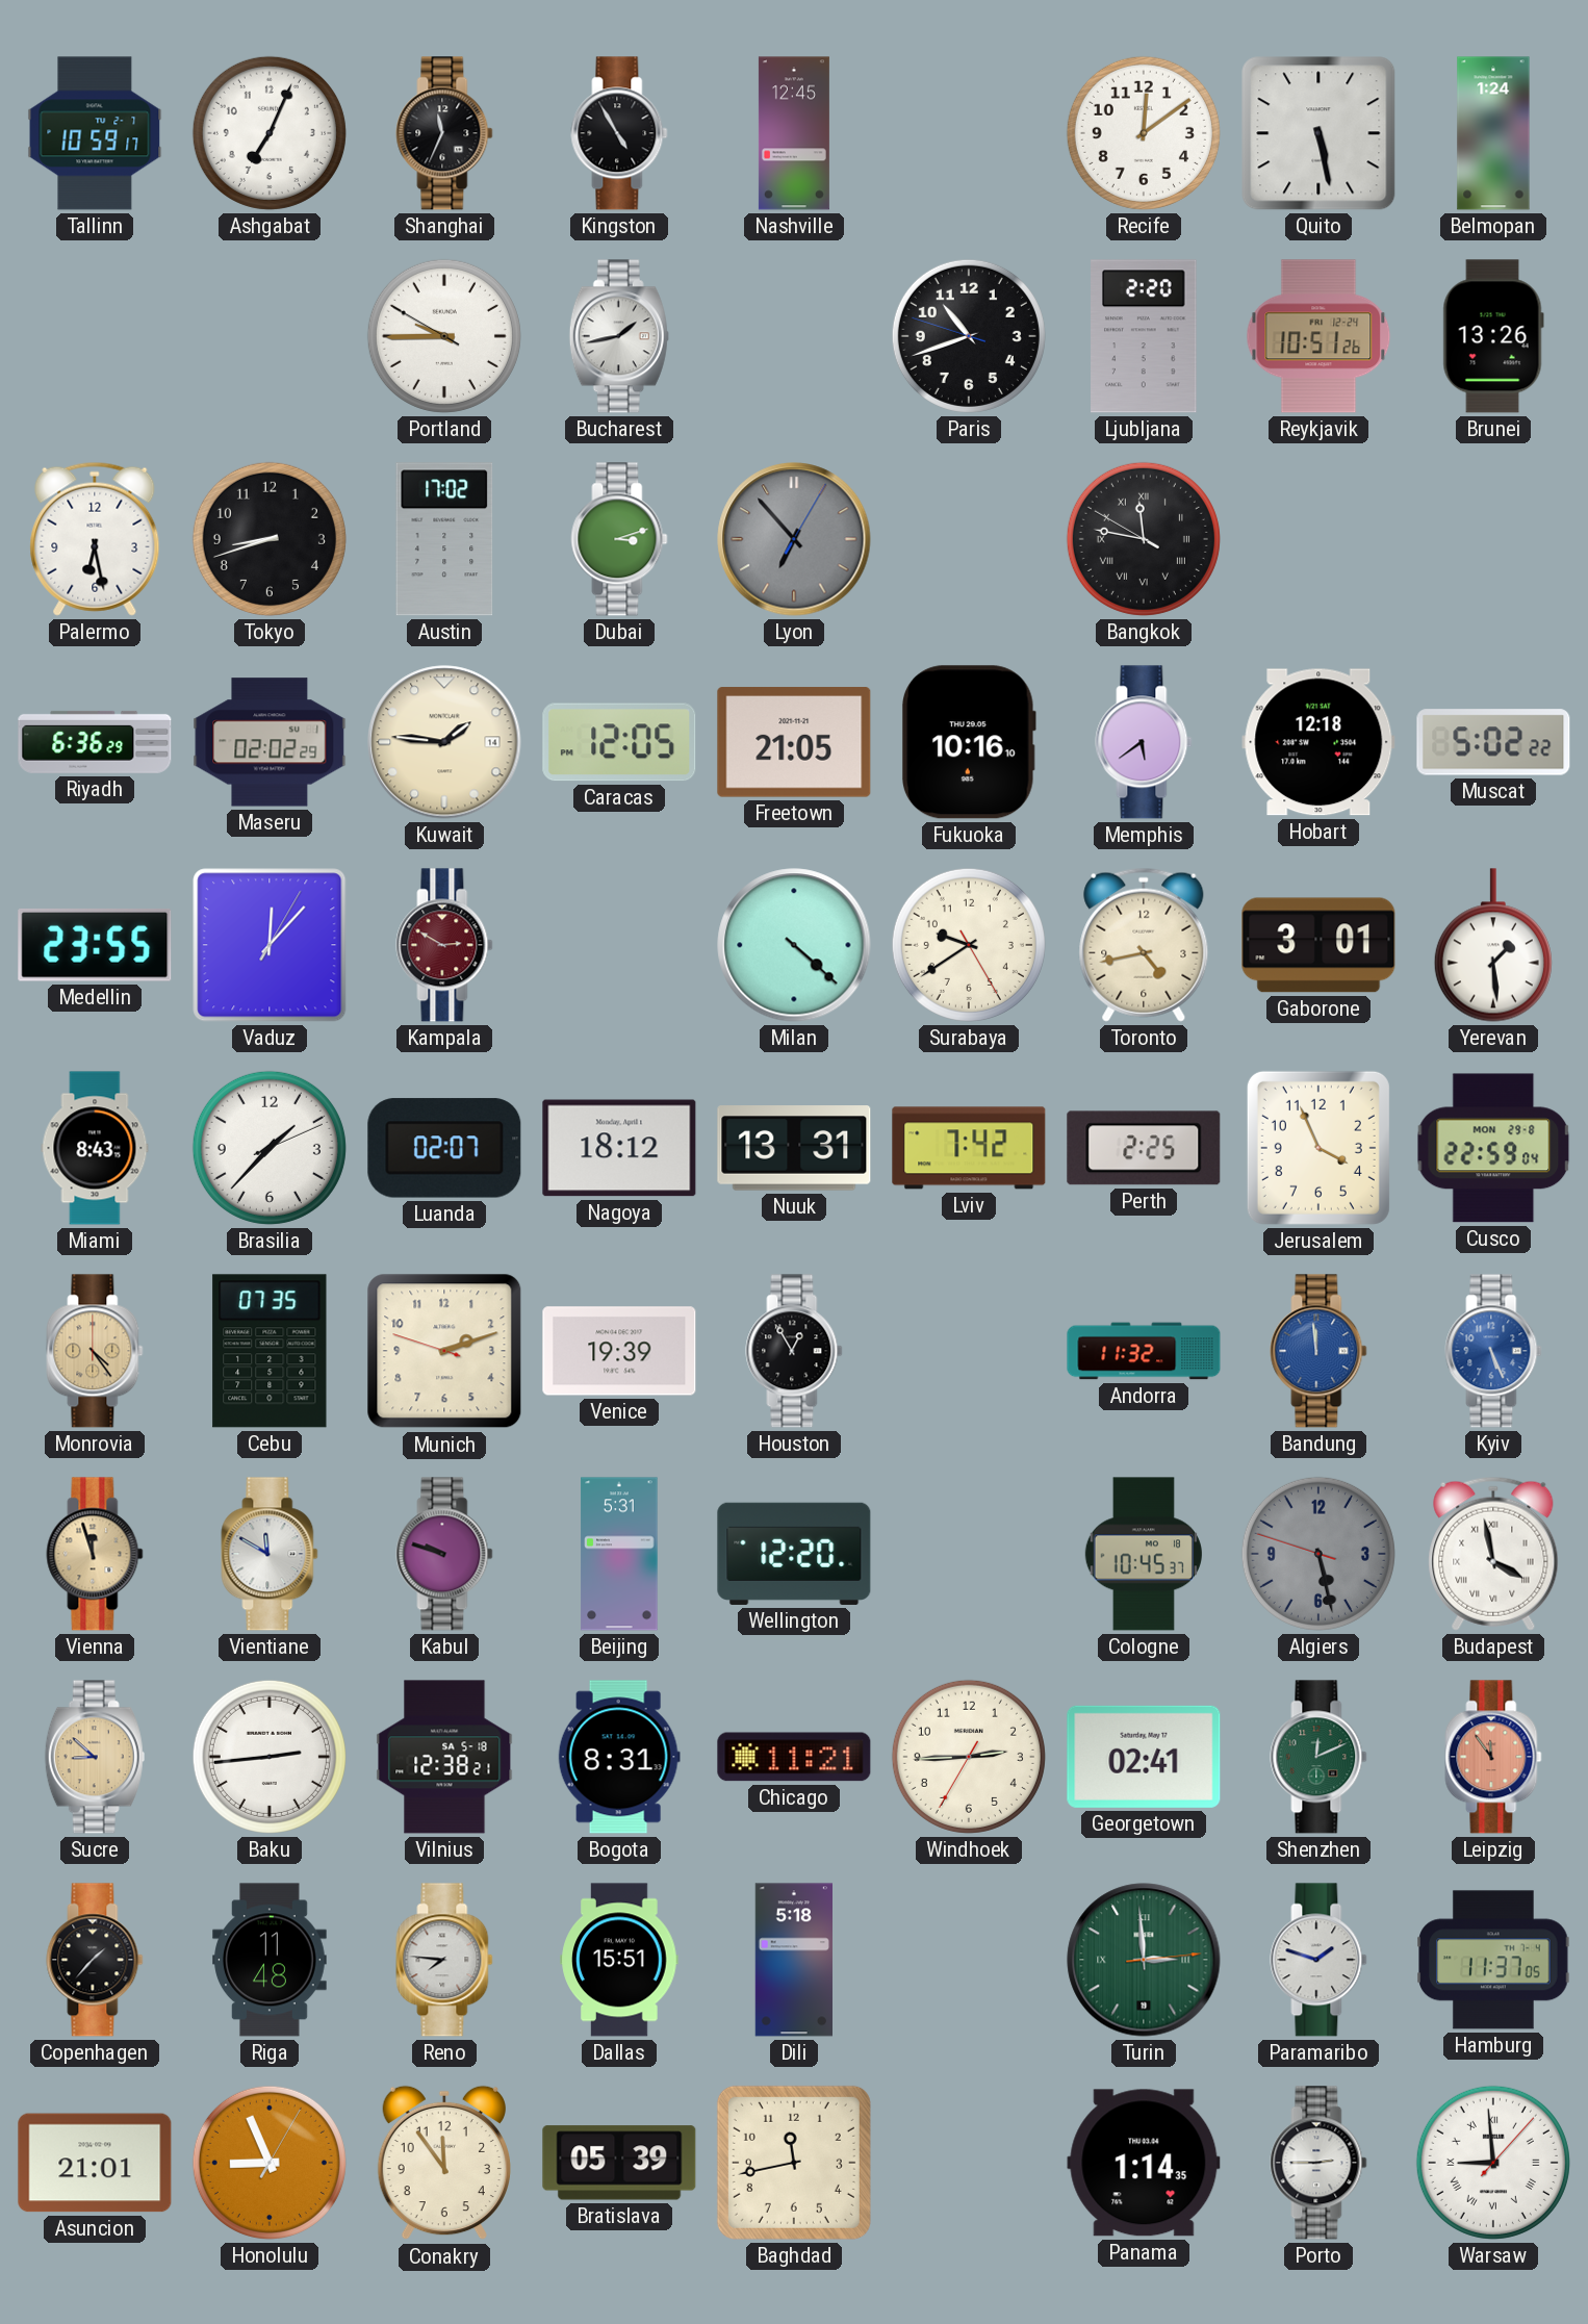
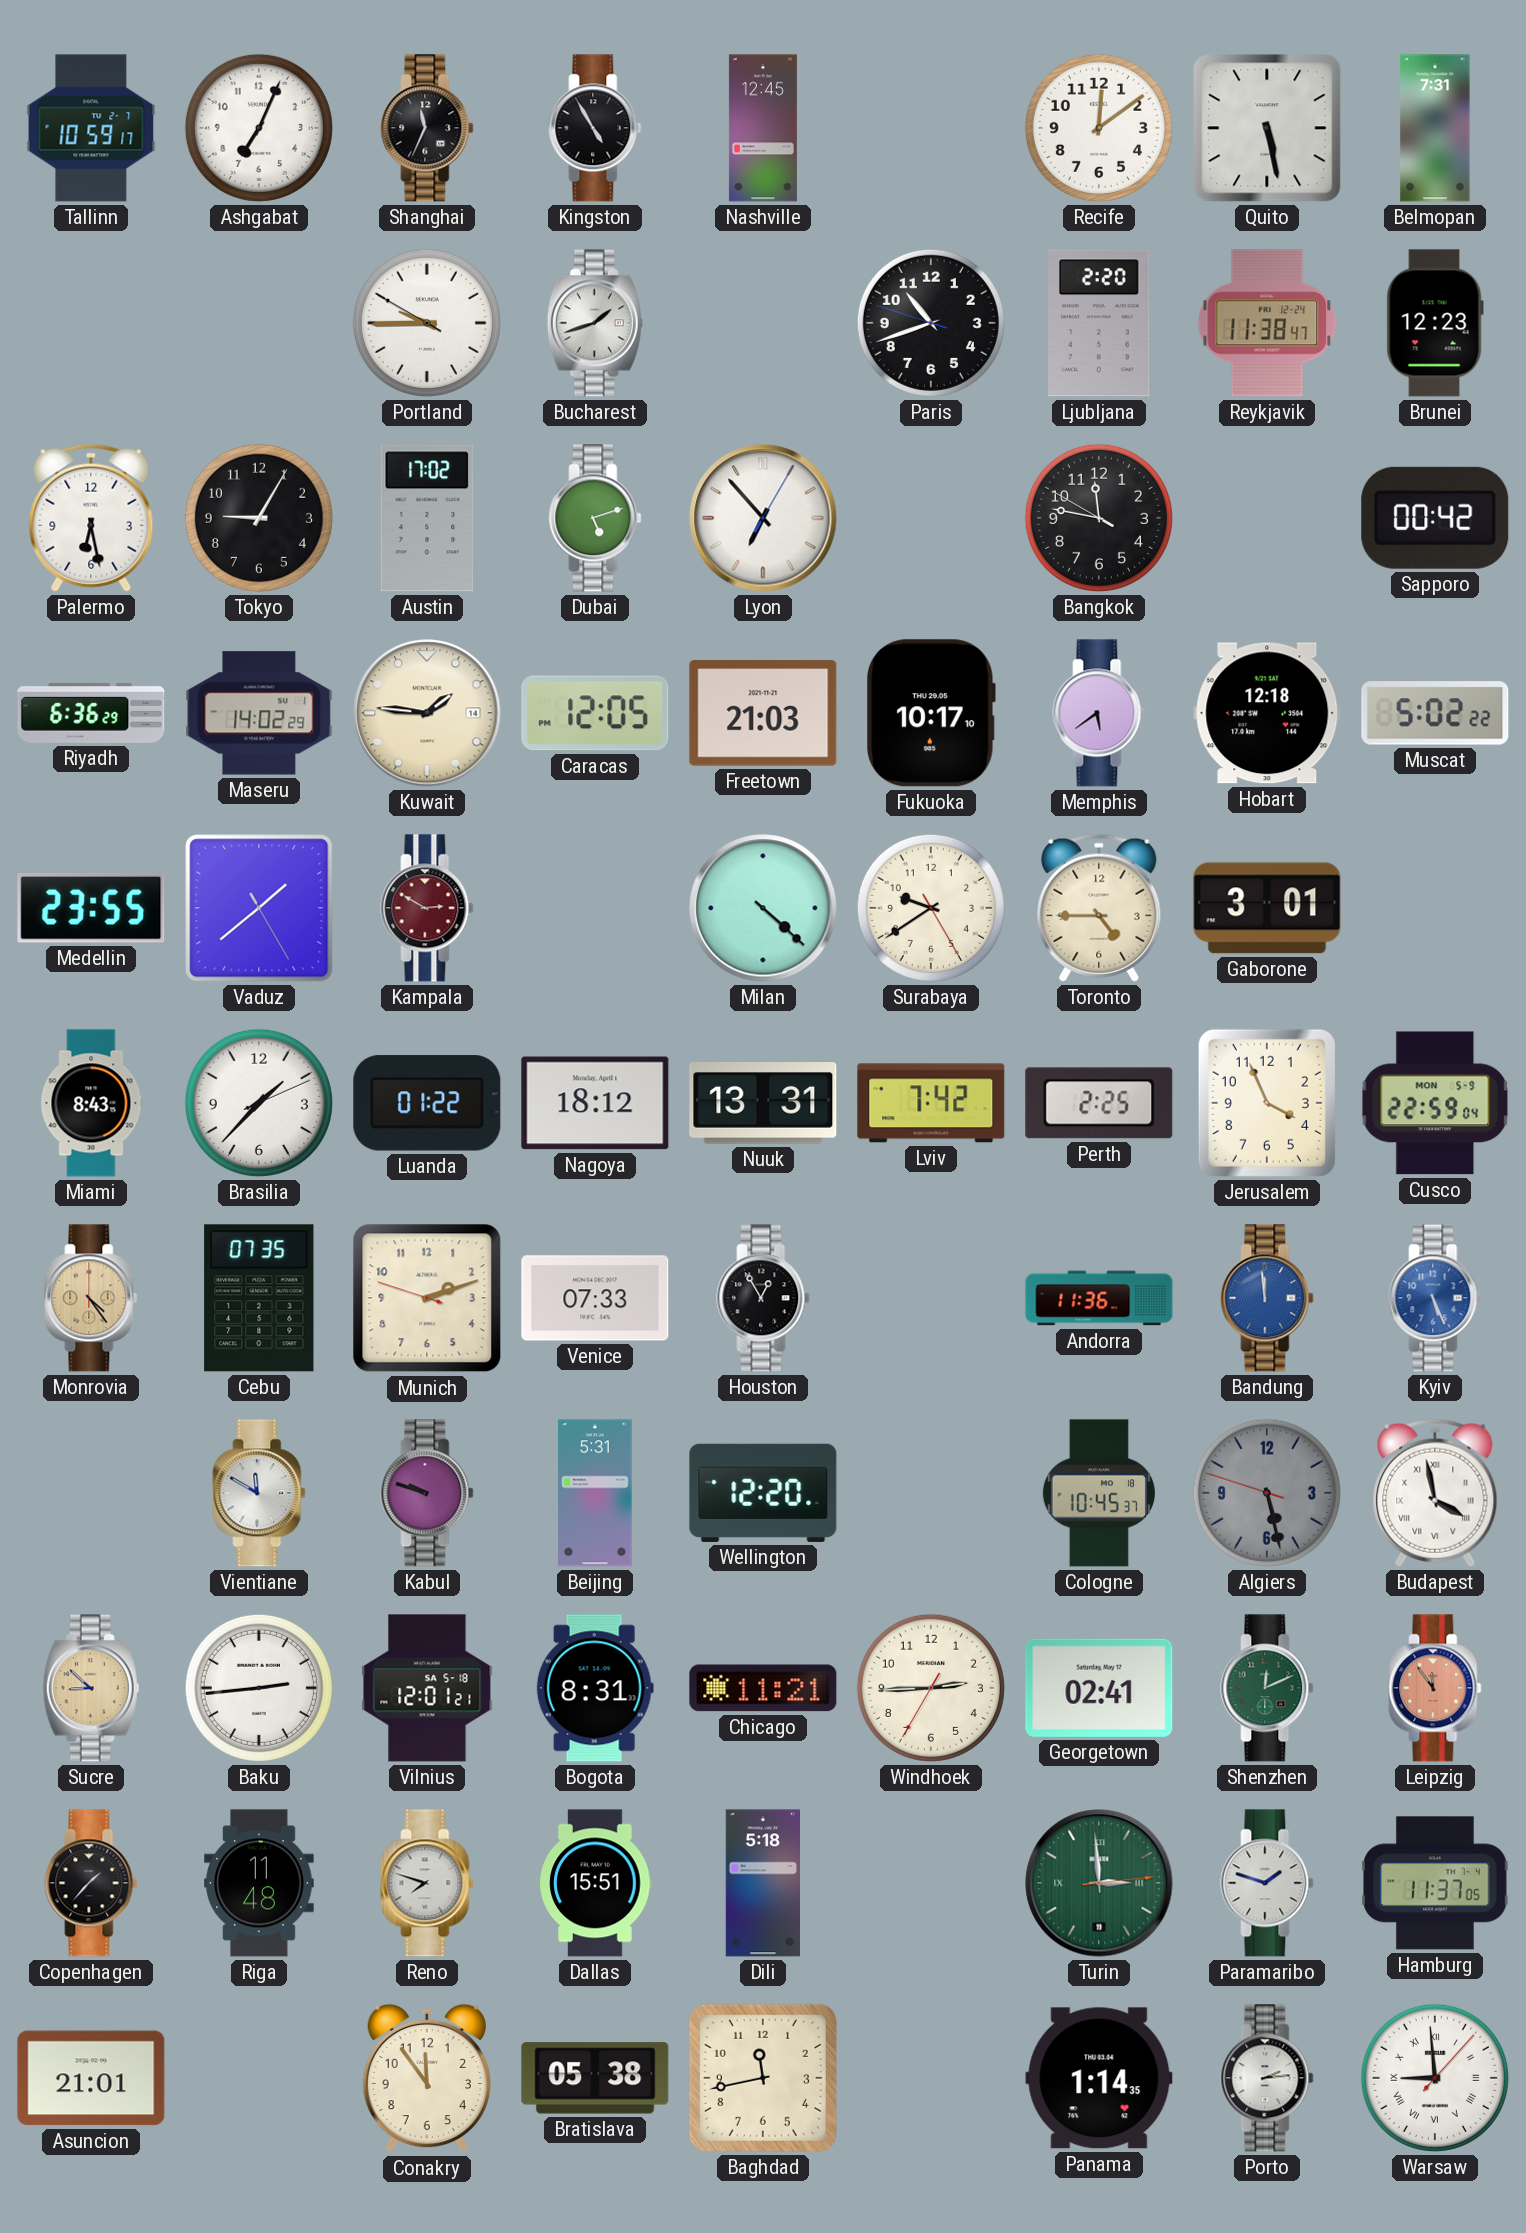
Belmopan: 1:24 -> 7:31
Bucharest: 1:43 -> 1:42
Reykjavik: 10:51 -> 11:38
Brunei: 13:26 -> 12:23
Tokyo: 8:42 -> 9:05
Dubai: 3:12 -> 5:12
Lyon dial: grey -> white
Bangkok numerals: Roman -> Arabic
Sapporo: none -> 00:42
Maseru: 02:02 -> 14:02
Freetown: 21:05 -> 21:03
Fukuoka: 10:16 -> 10:17
Vaduz: 12:07 -> 1:38
Toronto: 4:43 -> 4:45
Yerevan: 1:29 -> none
Luanda: 02:07 -> 01:22
Cusco date: MON 29-8 -> MON 5-9
Venice: 19:39 -> 07:33
Andorra: 11:32 -> 11:36
Vienna: 11:57 -> none
Vilnius: 12:38 -> 12:01
Reno: 7:46 -> 7:48
Honolulu: 8:56 -> none
Bratislava: 05:39 -> 05:38
Porto: 2:45 -> 2:14
